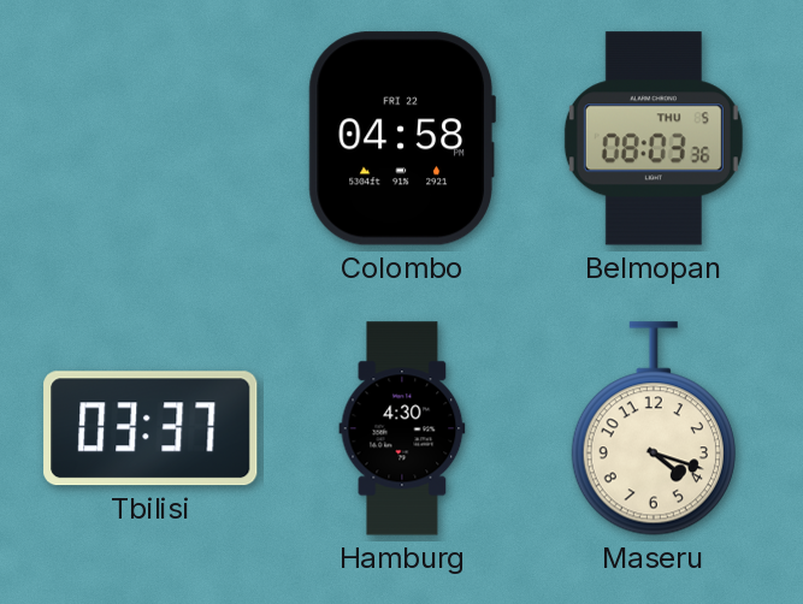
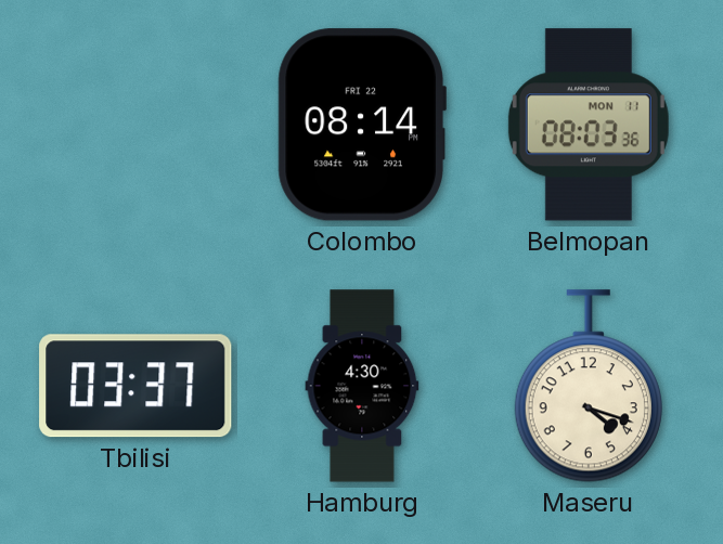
Colombo: 04:58 -> 08:14
Belmopan date: THU 5 -> MON 11
